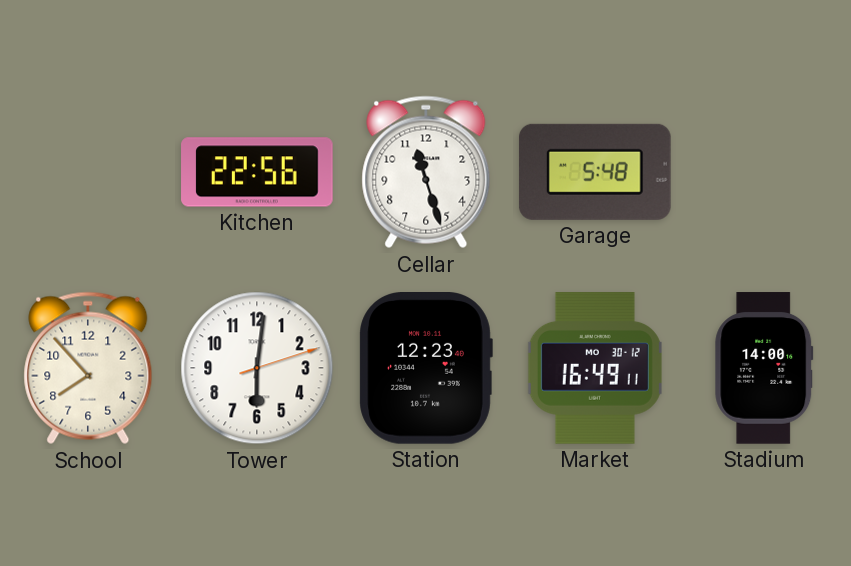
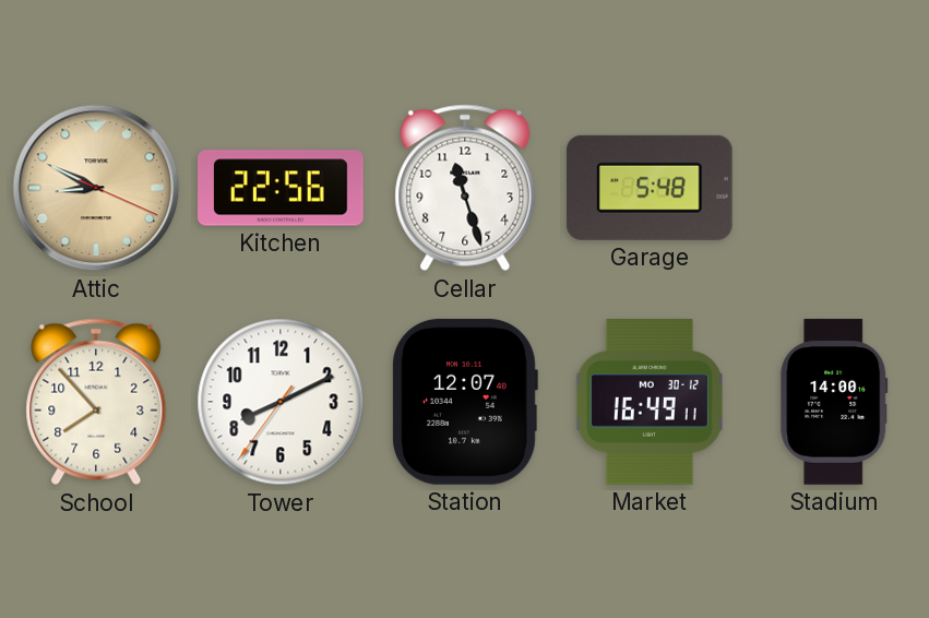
Attic: none -> 8:49
Tower: 6:01 -> 8:10
Station: 12:23 -> 12:07
